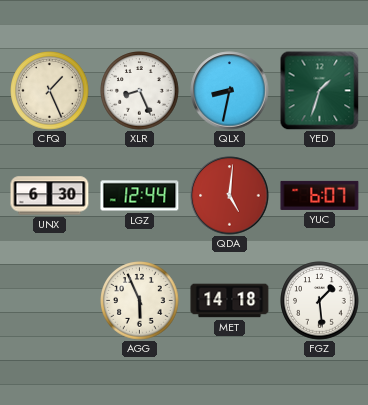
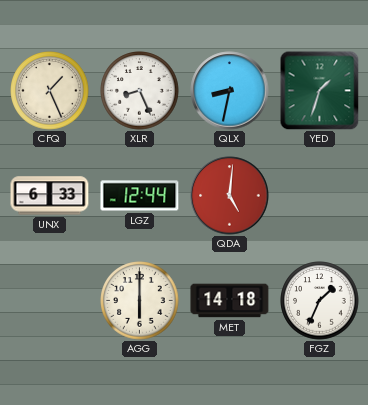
UNX: 6:30 -> 6:33
YUC: 6:07 -> none
AGG: 5:56 -> 6:00
FGZ: 1:29 -> 1:34
